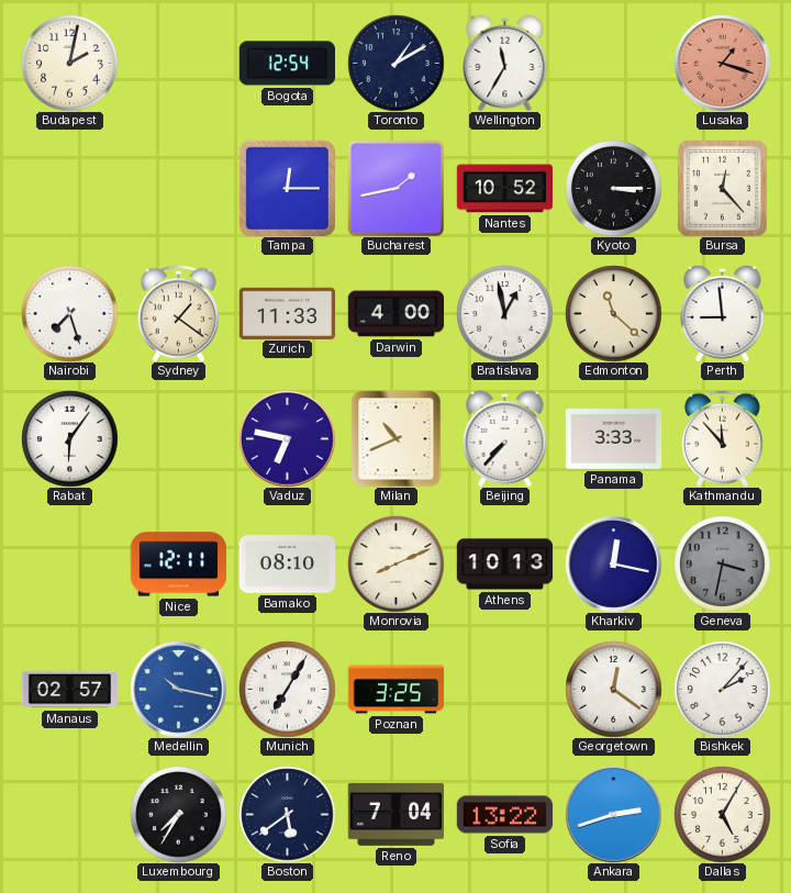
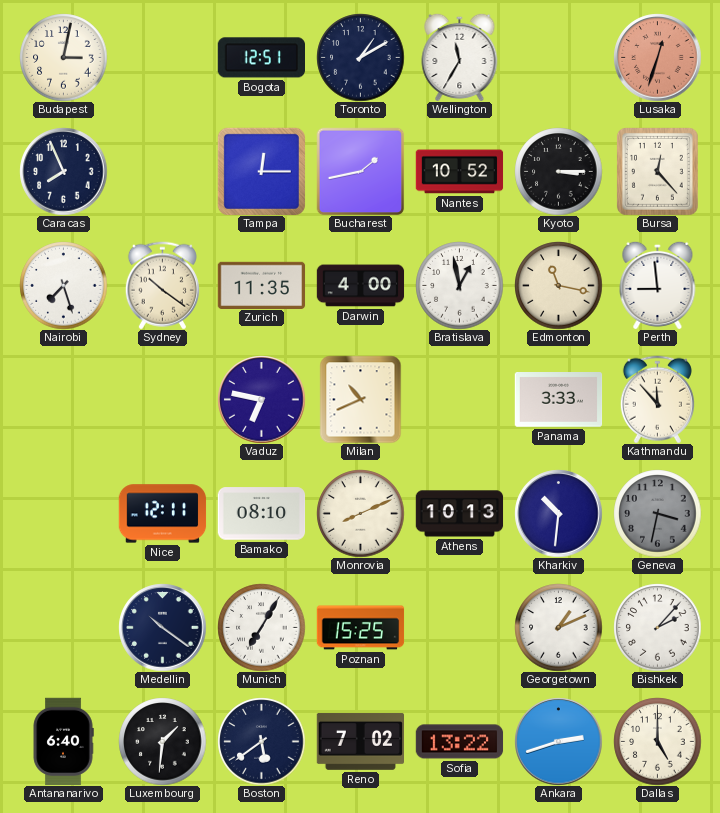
Budapest: 2:02 -> 3:02
Bogota: 12:54 -> 12:51
Lusaka: 1:18 -> 12:33
Caracas: none -> 7:56
Sydney: 1:21 -> 10:21
Zurich: 11:33 -> 11:35
Edmonton: 11:22 -> 11:17
Rabat: 6:06 -> none
Beijing: 7:37 -> none
Kharkiv: 12:17 -> 10:31
Manaus: 02:57 -> none
Medellin: 10:17 -> 10:21
Medellin dial: blue -> navy
Poznan: 3:25 -> 15:25
Georgetown: 12:21 -> 1:11
Antananarivo: none -> 6:40
Luxembourg: 7:35 -> 1:31
Reno: 7:04 -> 7:02
Dallas: 5:05 -> 5:00
